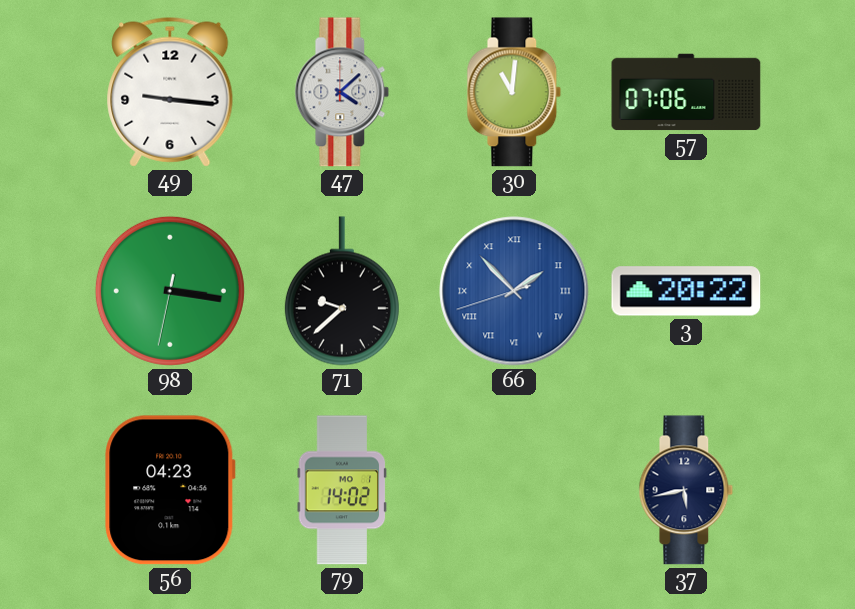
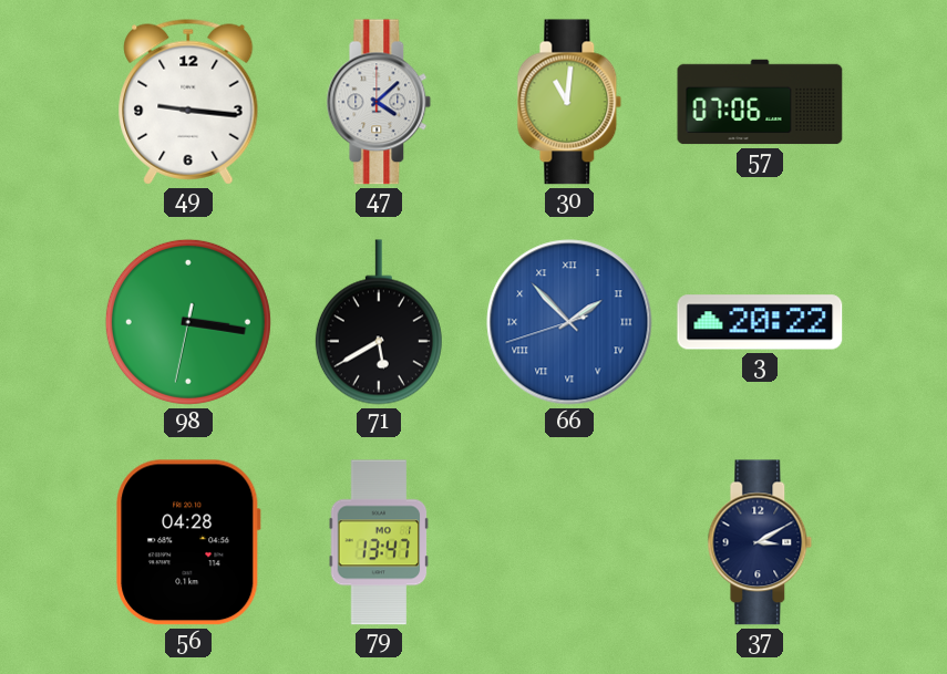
71: 9:38 -> 5:40
56: 04:23 -> 04:28
79: 14:02 -> 13:47
37: 5:43 -> 3:10
